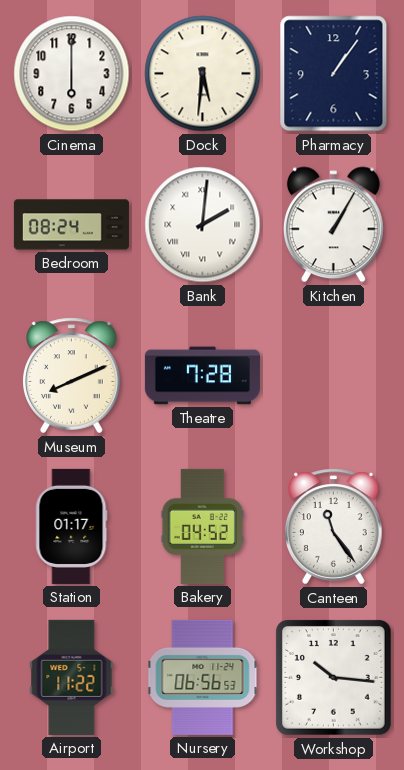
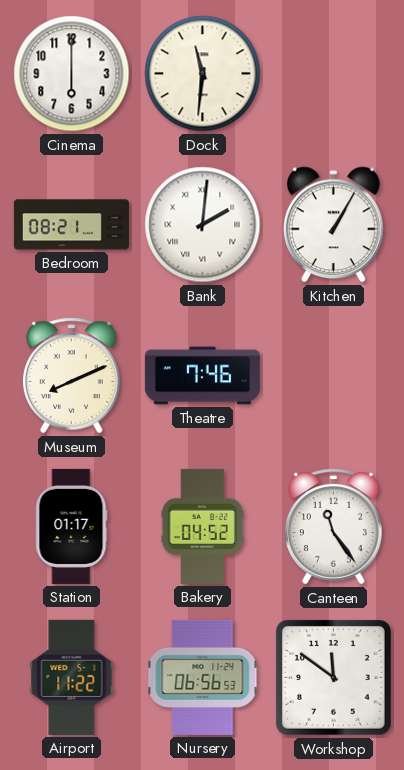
Dock: 5:31 -> 11:31
Pharmacy: 1:06 -> none
Bedroom: 08:24 -> 08:21
Theatre: 7:28 -> 7:46
Workshop: 10:16 -> 11:51
